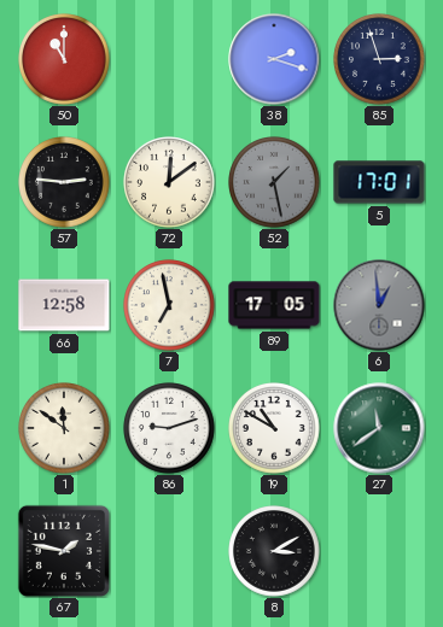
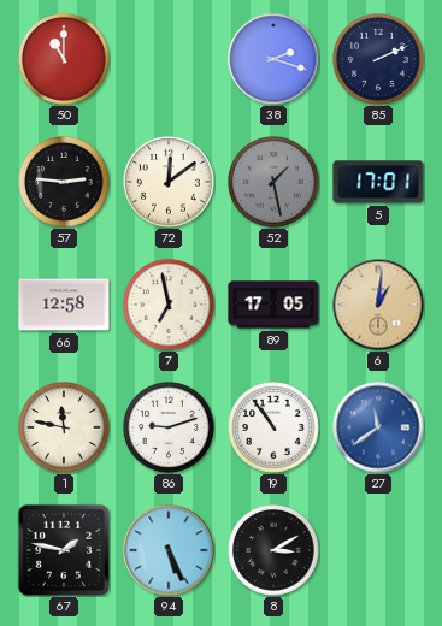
85: 2:57 -> 2:11
6: 12:59 -> 1:01
6 dial: grey -> champagne
1: 11:51 -> 11:47
19: 10:50 -> 10:54
27 dial: green -> blue
94: none -> 5:26
